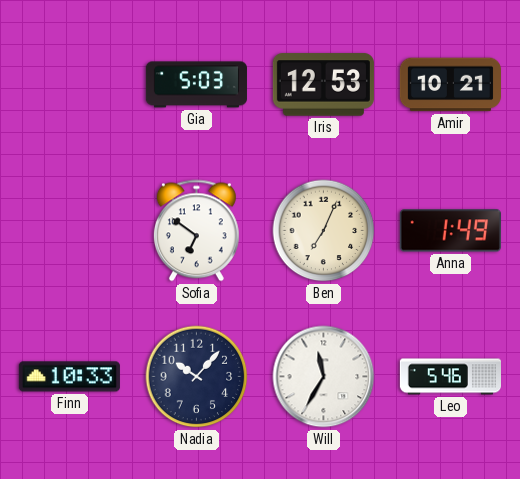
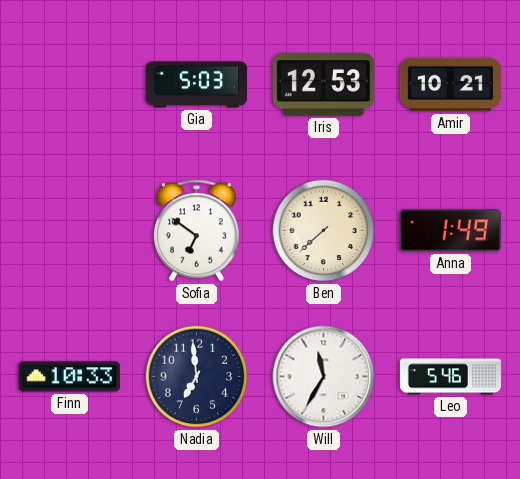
Ben: 7:04 -> 7:38
Nadia: 10:07 -> 6:59
